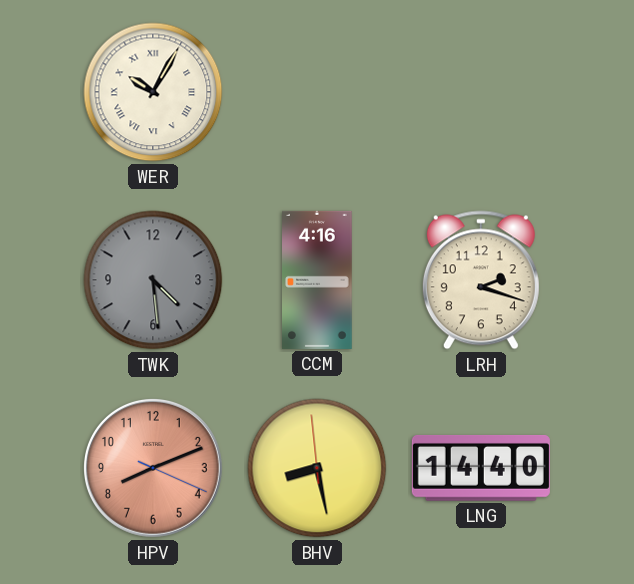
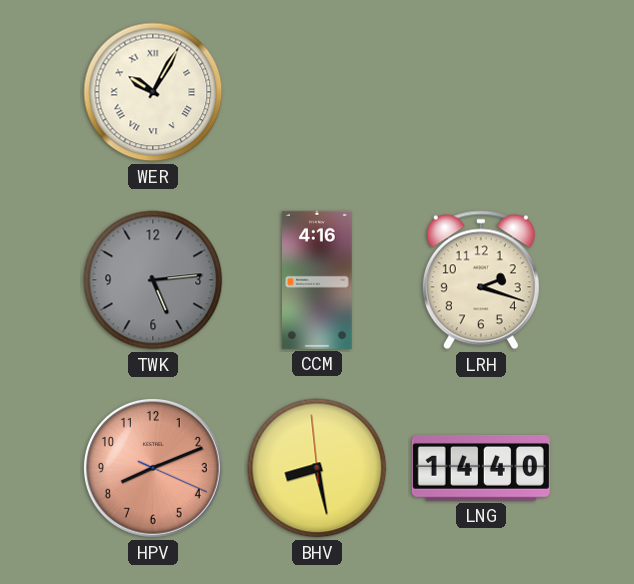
TWK: 4:29 -> 5:14
